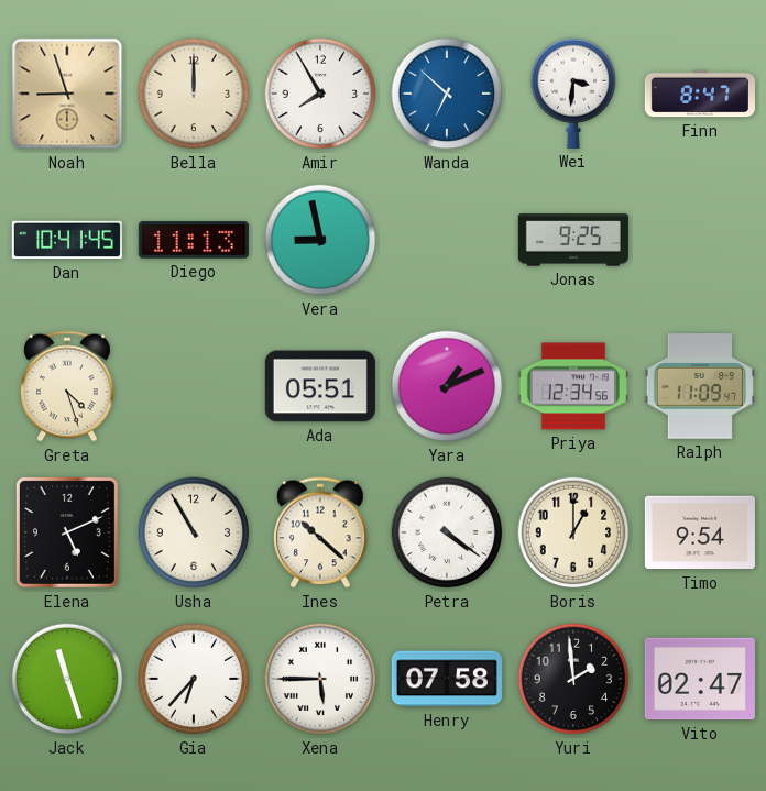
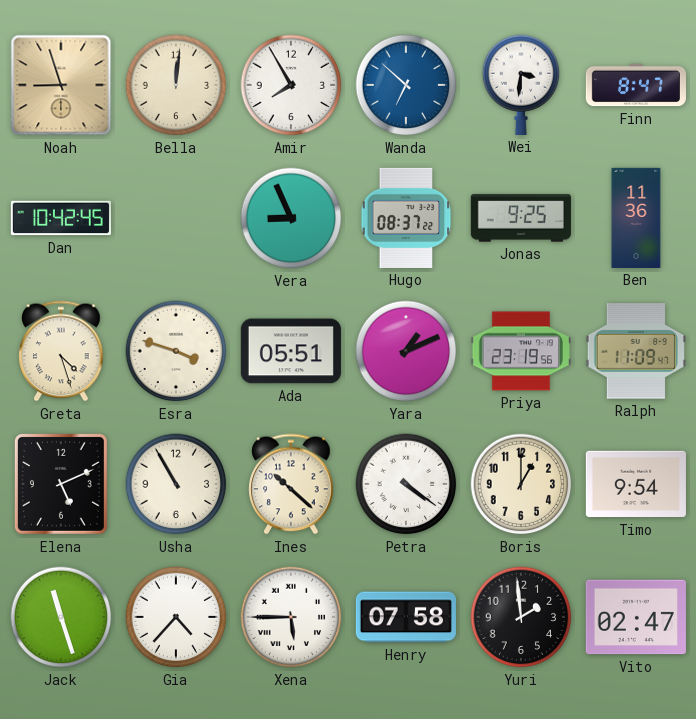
Bella: 12:00 -> 12:01
Dan: 10:41 -> 10:42
Diego: 11:13 -> none
Vera: 8:58 -> 8:56
Hugo: none -> 08:37
Ben: none -> 11:36
Esra: none -> 3:48
Priya: 12:34 -> 23:19
Gia: 6:37 -> 4:37
